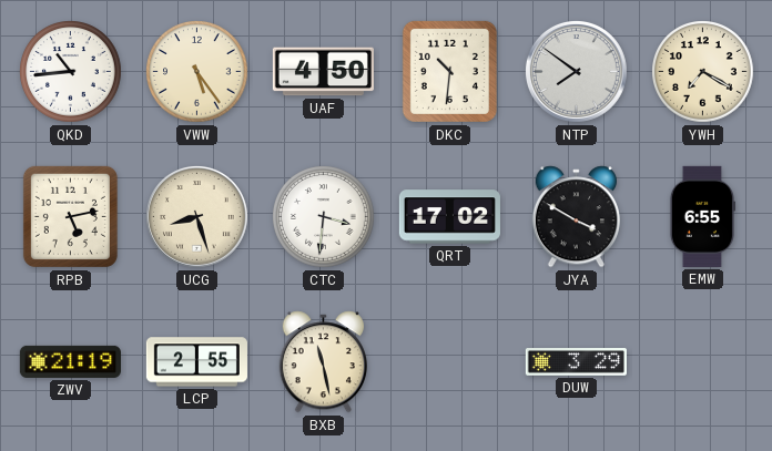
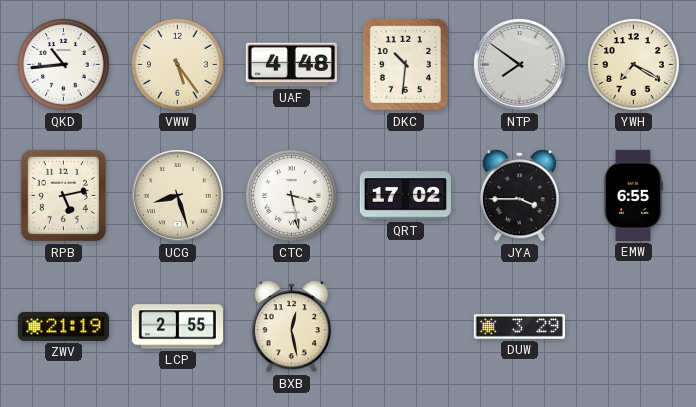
UAF: 4:50 -> 4:48
CTC: 3:31 -> 3:28
JYA: 3:50 -> 3:45
BXB: 11:28 -> 12:28
